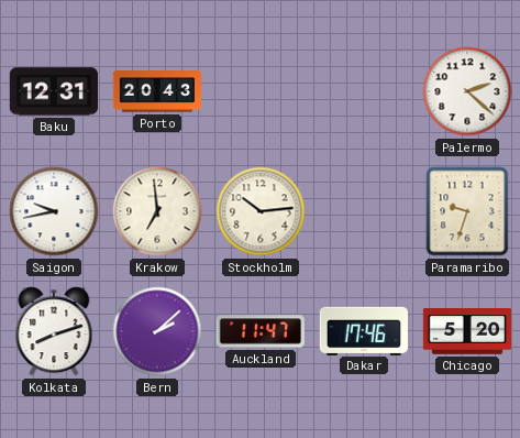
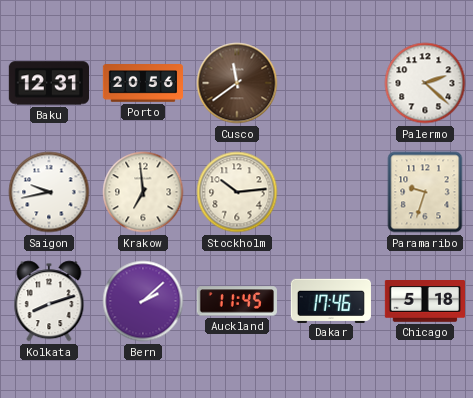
Porto: 20:43 -> 20:56
Cusco: none -> 11:39
Auckland: 11:47 -> 11:45
Chicago: 5:20 -> 5:18
